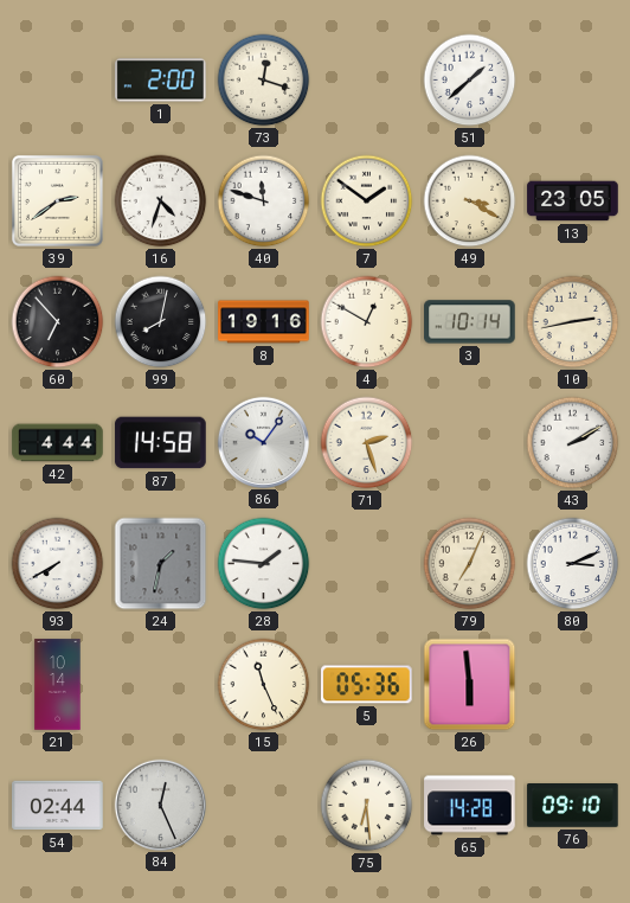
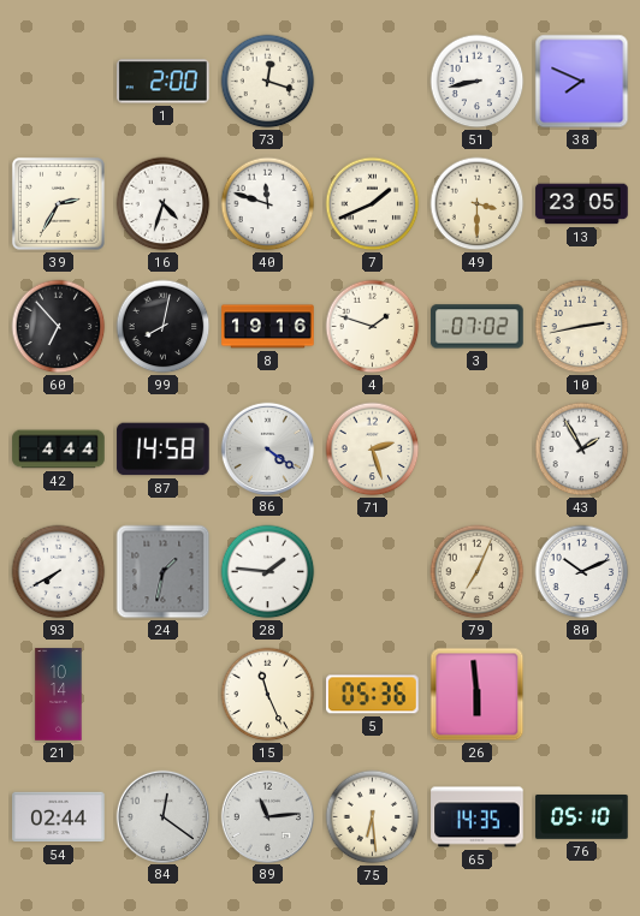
51: 1:38 -> 8:43
38: none -> 7:49
39: 2:39 -> 2:35
7: 1:51 -> 1:41
49: 3:20 -> 3:30
4: 12:50 -> 1:48
3: 10:14 -> 07:02
86: 10:06 -> 4:21
43: 2:10 -> 1:55
80: 3:11 -> 10:11
84: 12:26 -> 12:21
89: none -> 11:14
65: 14:28 -> 14:35
76: 09:10 -> 05:10
